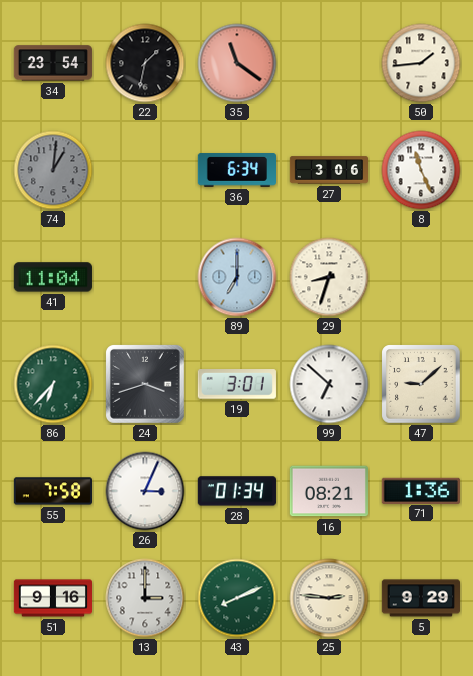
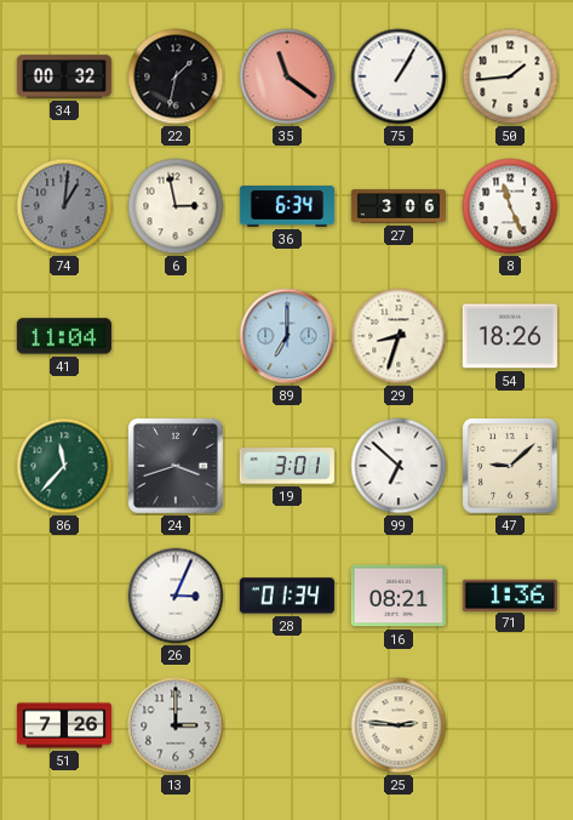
34: 23:54 -> 00:32
75: none -> 1:05
6: none -> 2:58
54: none -> 18:26
86: 6:37 -> 11:37
55: 7:58 -> none
51: 9:16 -> 7:26
43: 8:11 -> none
5: 9:29 -> none
